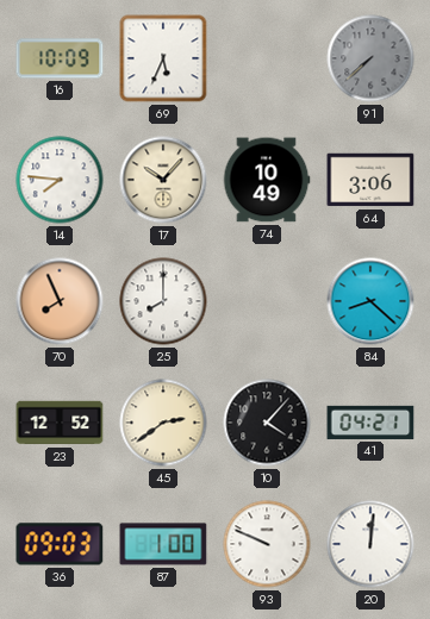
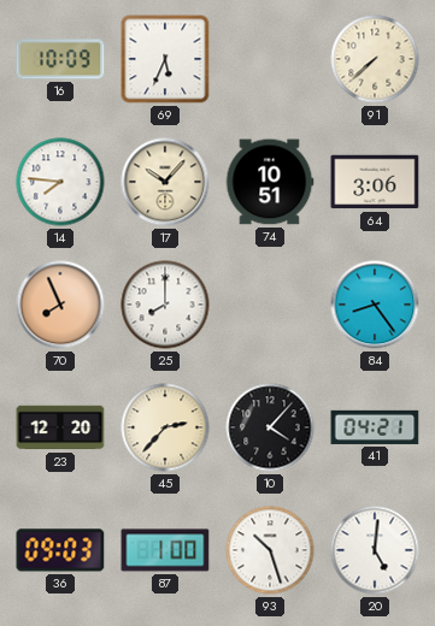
91 dial: grey -> cream
74: 10:49 -> 10:51
84: 8:22 -> 8:24
23: 12:52 -> 12:20
45: 2:39 -> 2:37
93: 9:49 -> 10:27
20: 12:01 -> 5:01
